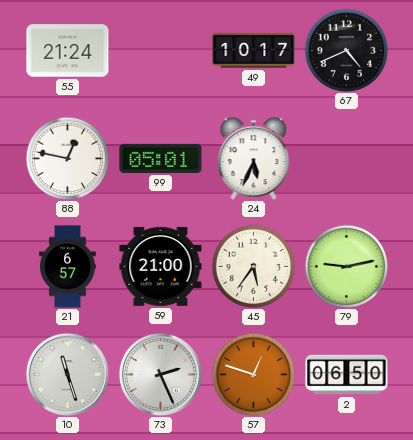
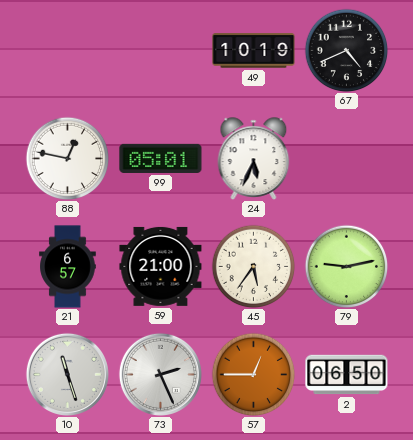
55: 21:24 -> none
49: 10:17 -> 10:19
57: 12:48 -> 12:45
